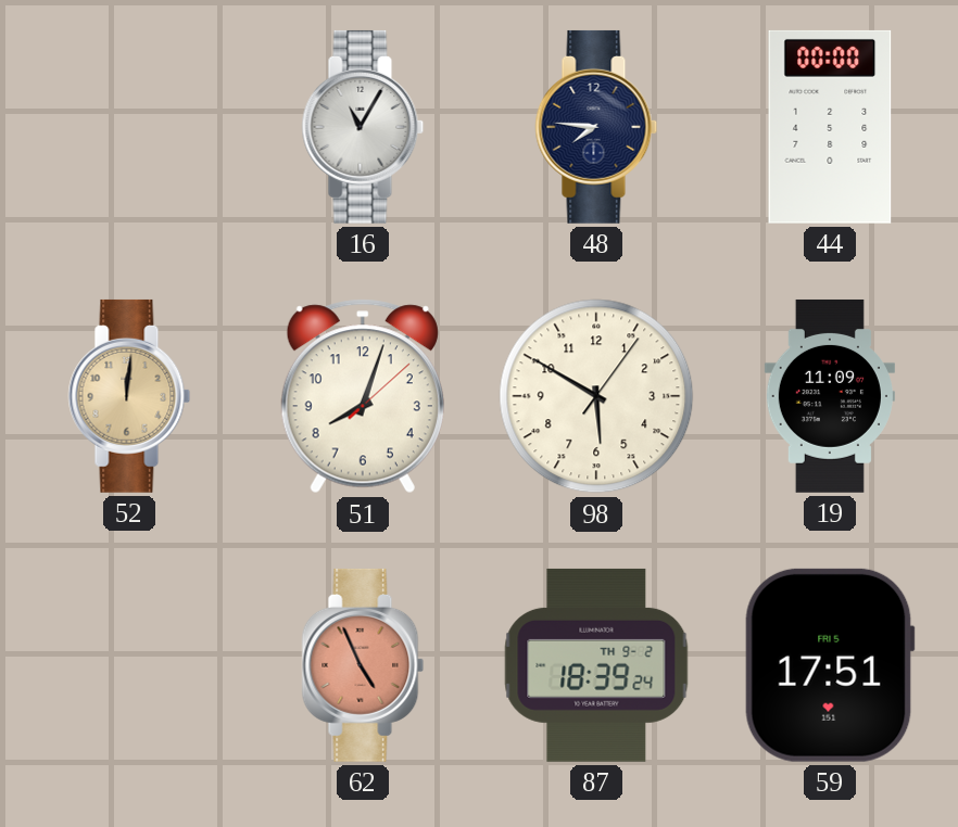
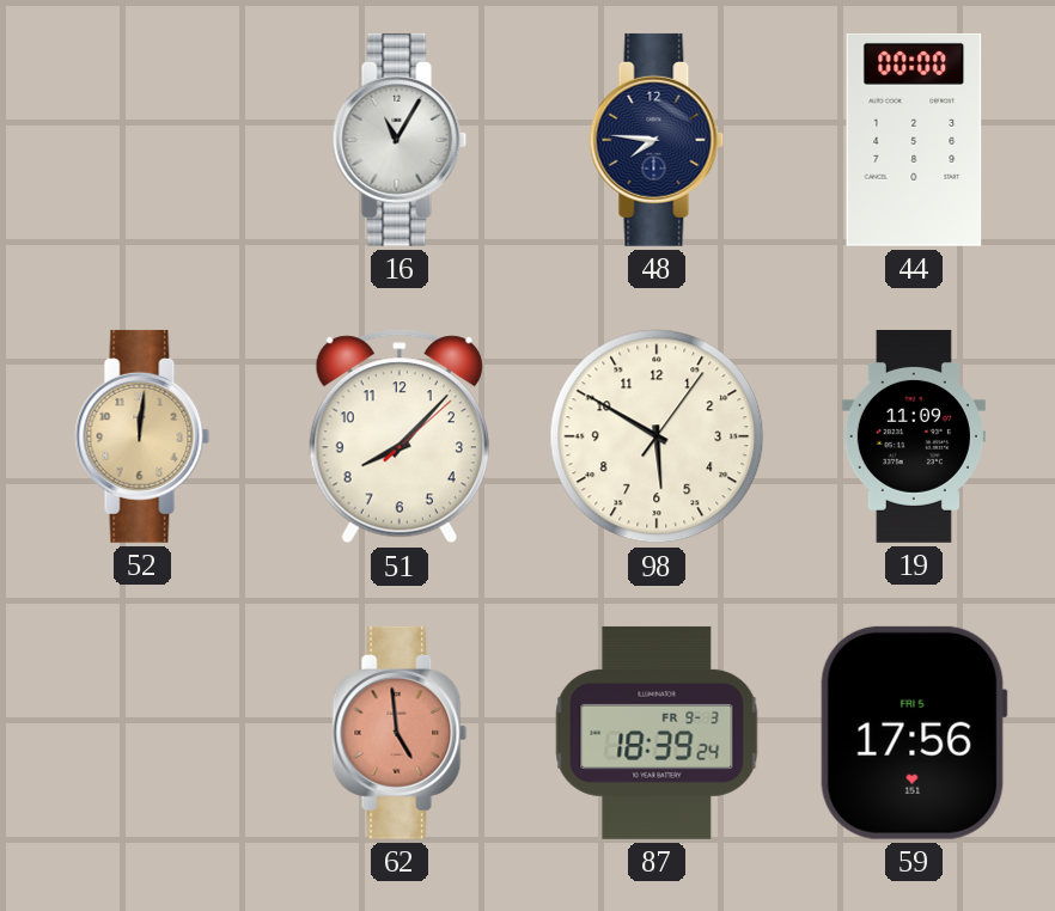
51: 8:03 -> 8:07
62: 4:56 -> 4:59
87 date: TH 9-2 -> FR 9-3
59: 17:51 -> 17:56
